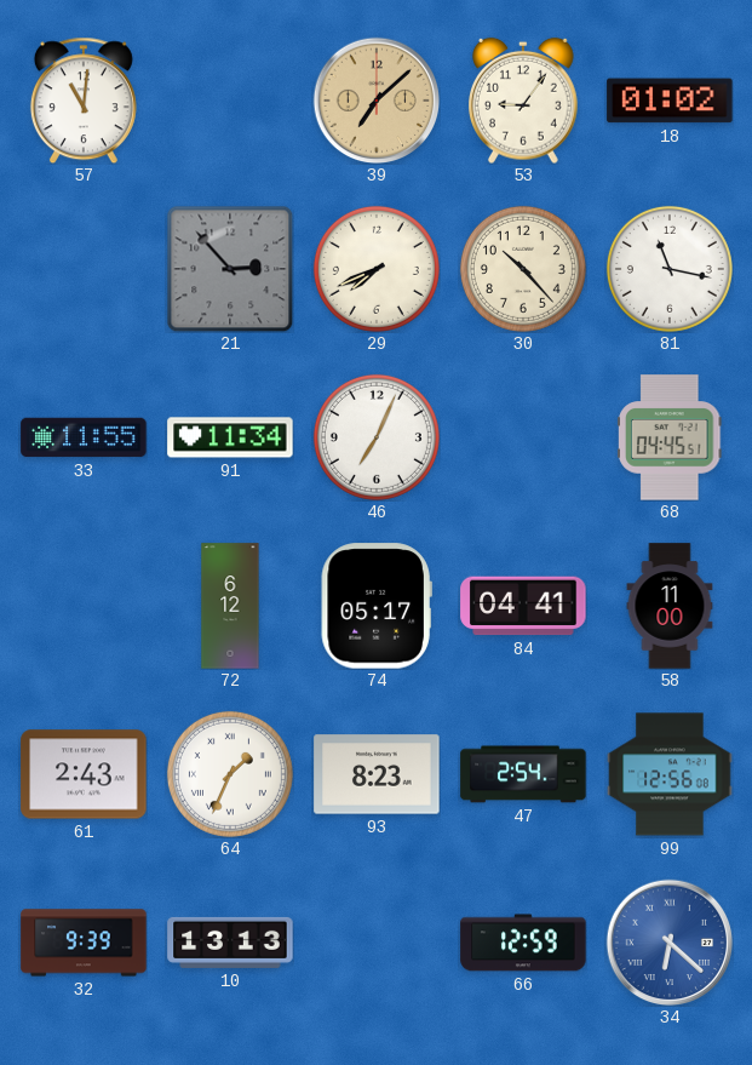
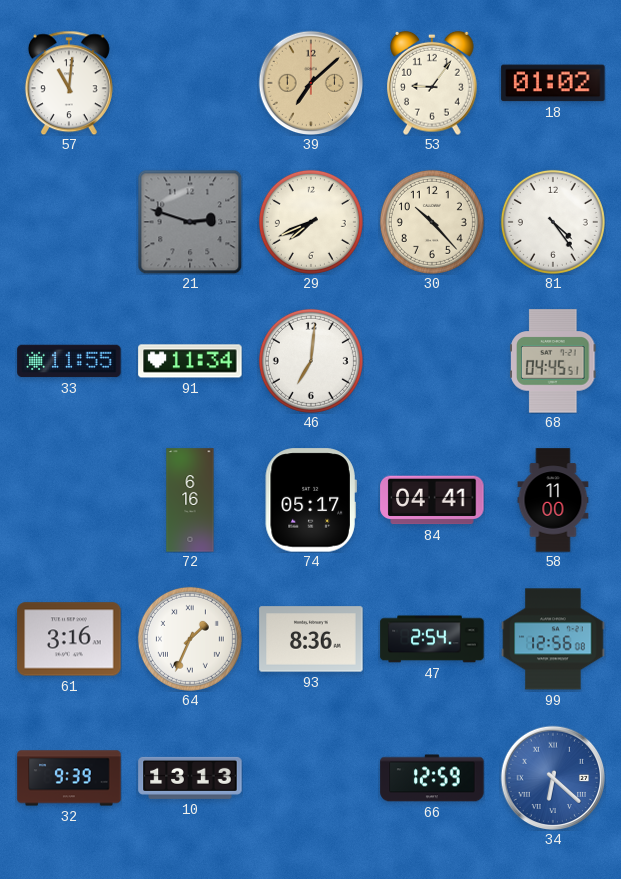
21: 2:53 -> 2:48
81: 11:17 -> 4:24
46: 7:04 -> 7:01
72: 6:12 -> 6:16
61: 2:43 -> 3:16
93: 8:23 -> 8:36
